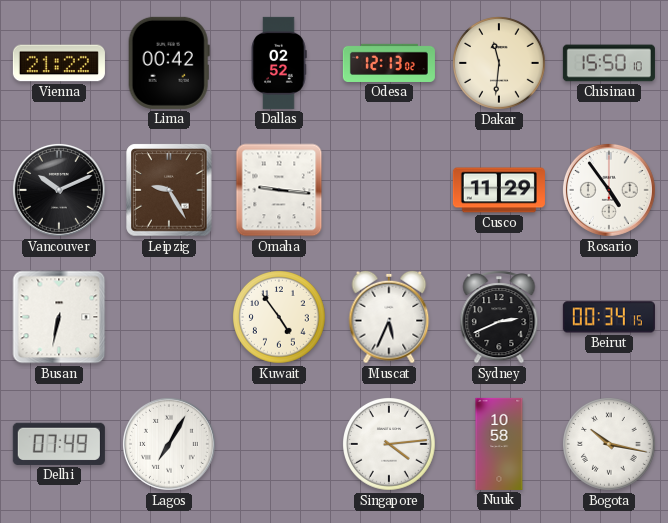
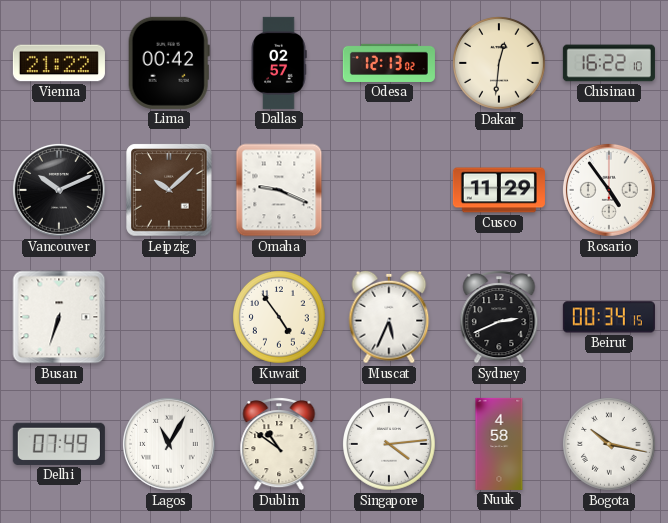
Dallas: 02:52 -> 02:57
Dakar: 11:31 -> 12:31
Chisinau: 15:50 -> 16:22
Leipzig: 9:25 -> 10:08
Omaha: 9:16 -> 9:19
Busan: 6:32 -> 6:33
Lagos: 7:05 -> 11:05
Dublin: none -> 10:51
Nuuk: 10:58 -> 4:58
